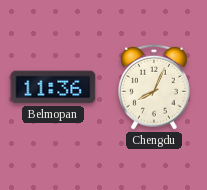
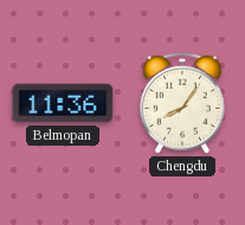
Chengdu: 8:04 -> 8:06
